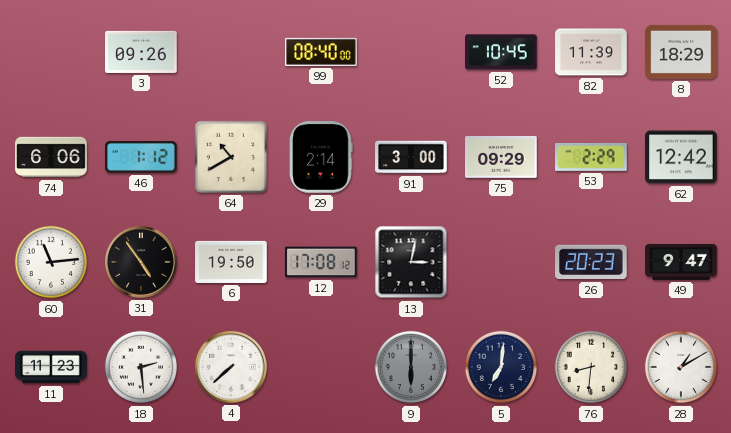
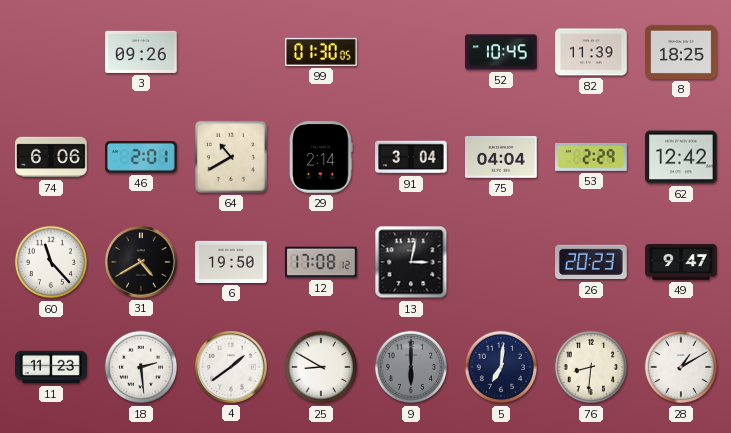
99: 08:40 -> 01:30
8: 18:29 -> 18:25
46: 1:12 -> 2:01
91: 3:00 -> 3:04
75: 09:29 -> 04:04
60: 11:14 -> 11:23
31: 4:54 -> 4:40
4: 7:38 -> 1:39
25: none -> 8:50
